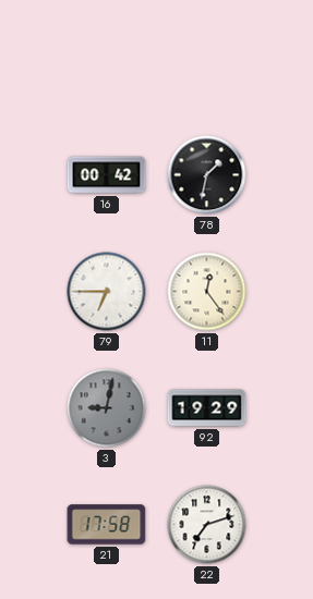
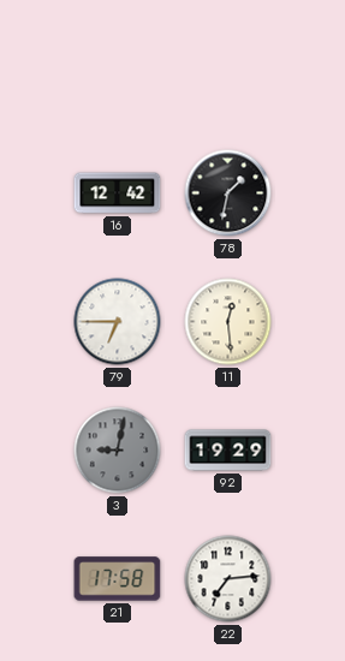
16: 00:42 -> 12:42
11: 12:24 -> 12:29
22: 7:12 -> 7:14
